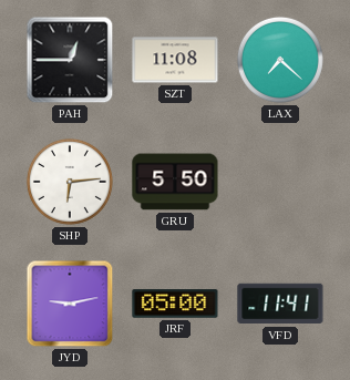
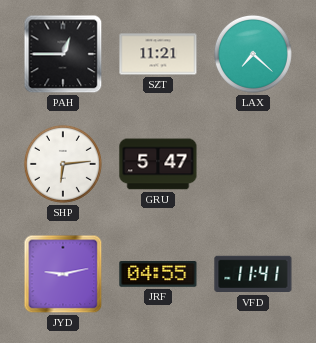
SZT: 11:08 -> 11:21
GRU: 5:50 -> 5:47
JRF: 05:00 -> 04:55
